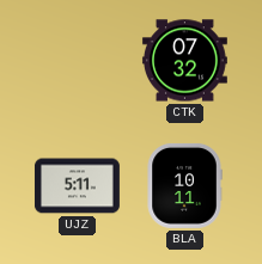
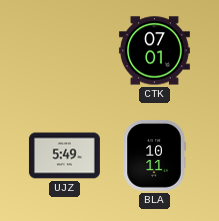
CTK: 07:32 -> 07:01
UJZ: 5:11 -> 5:49
